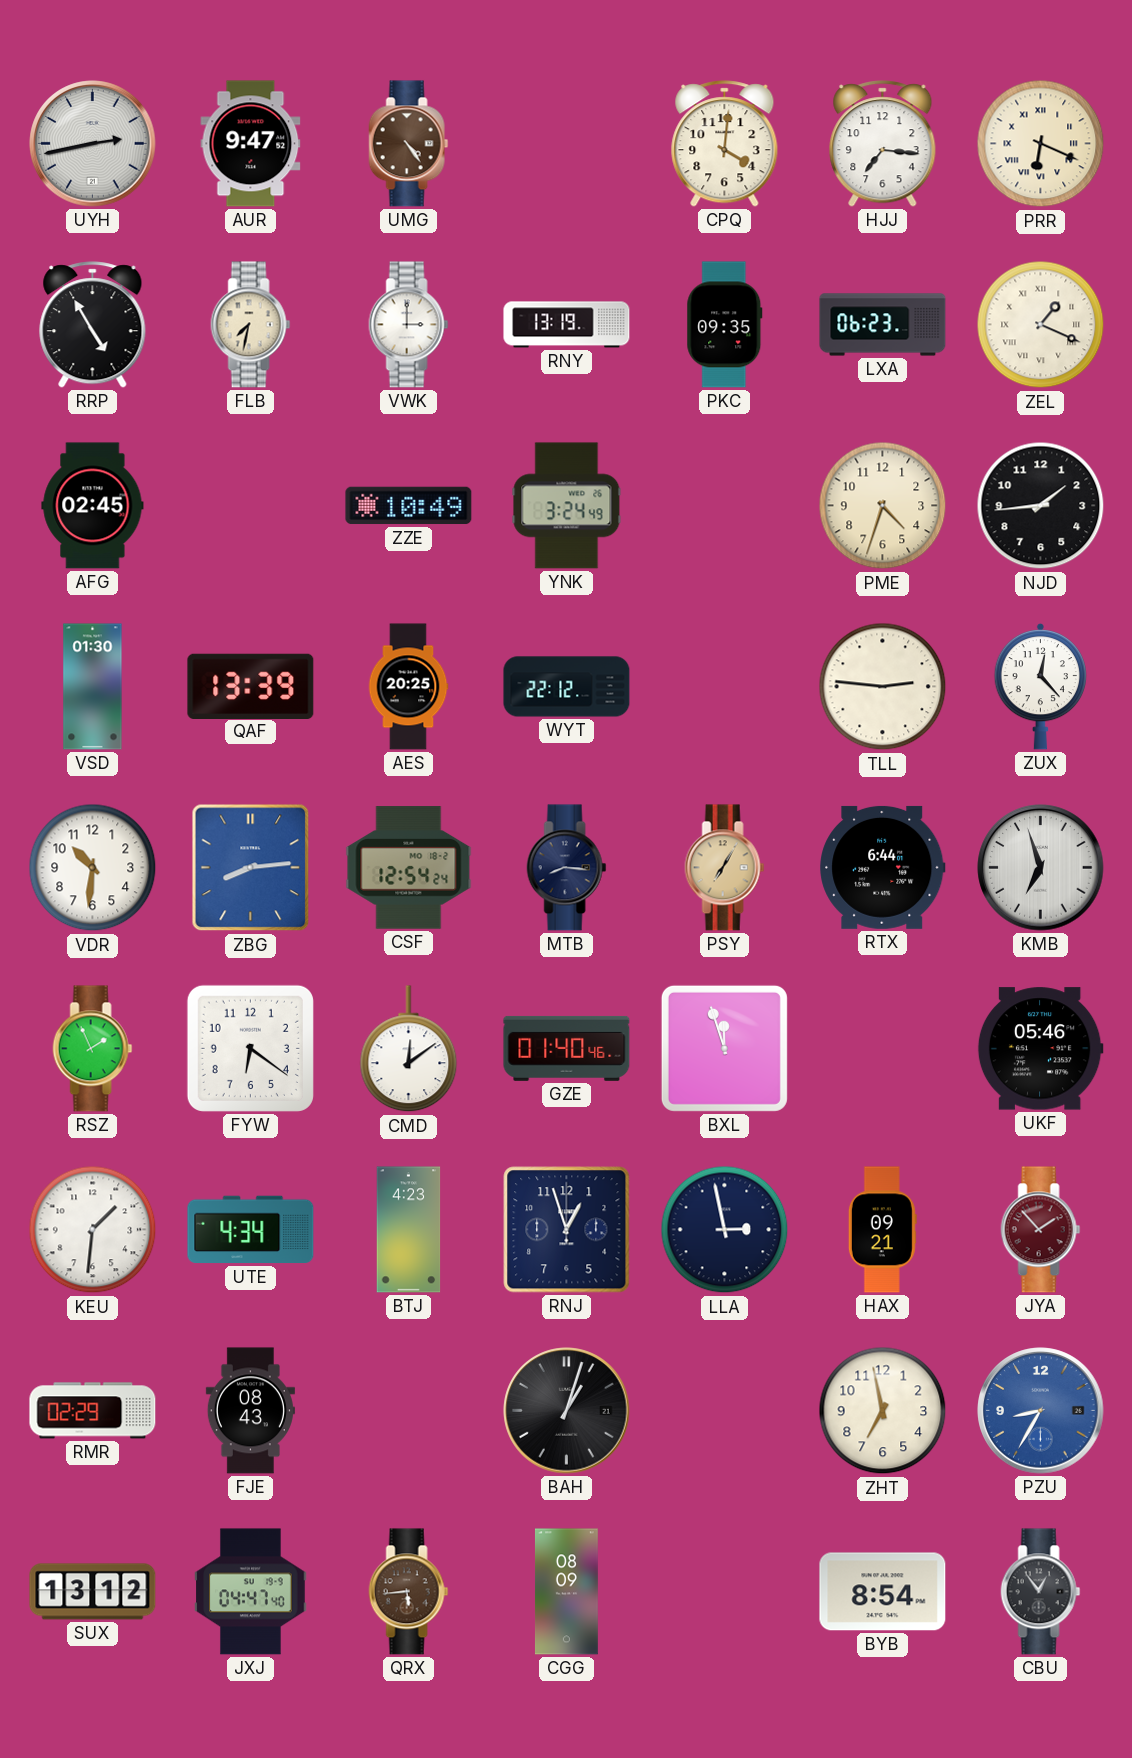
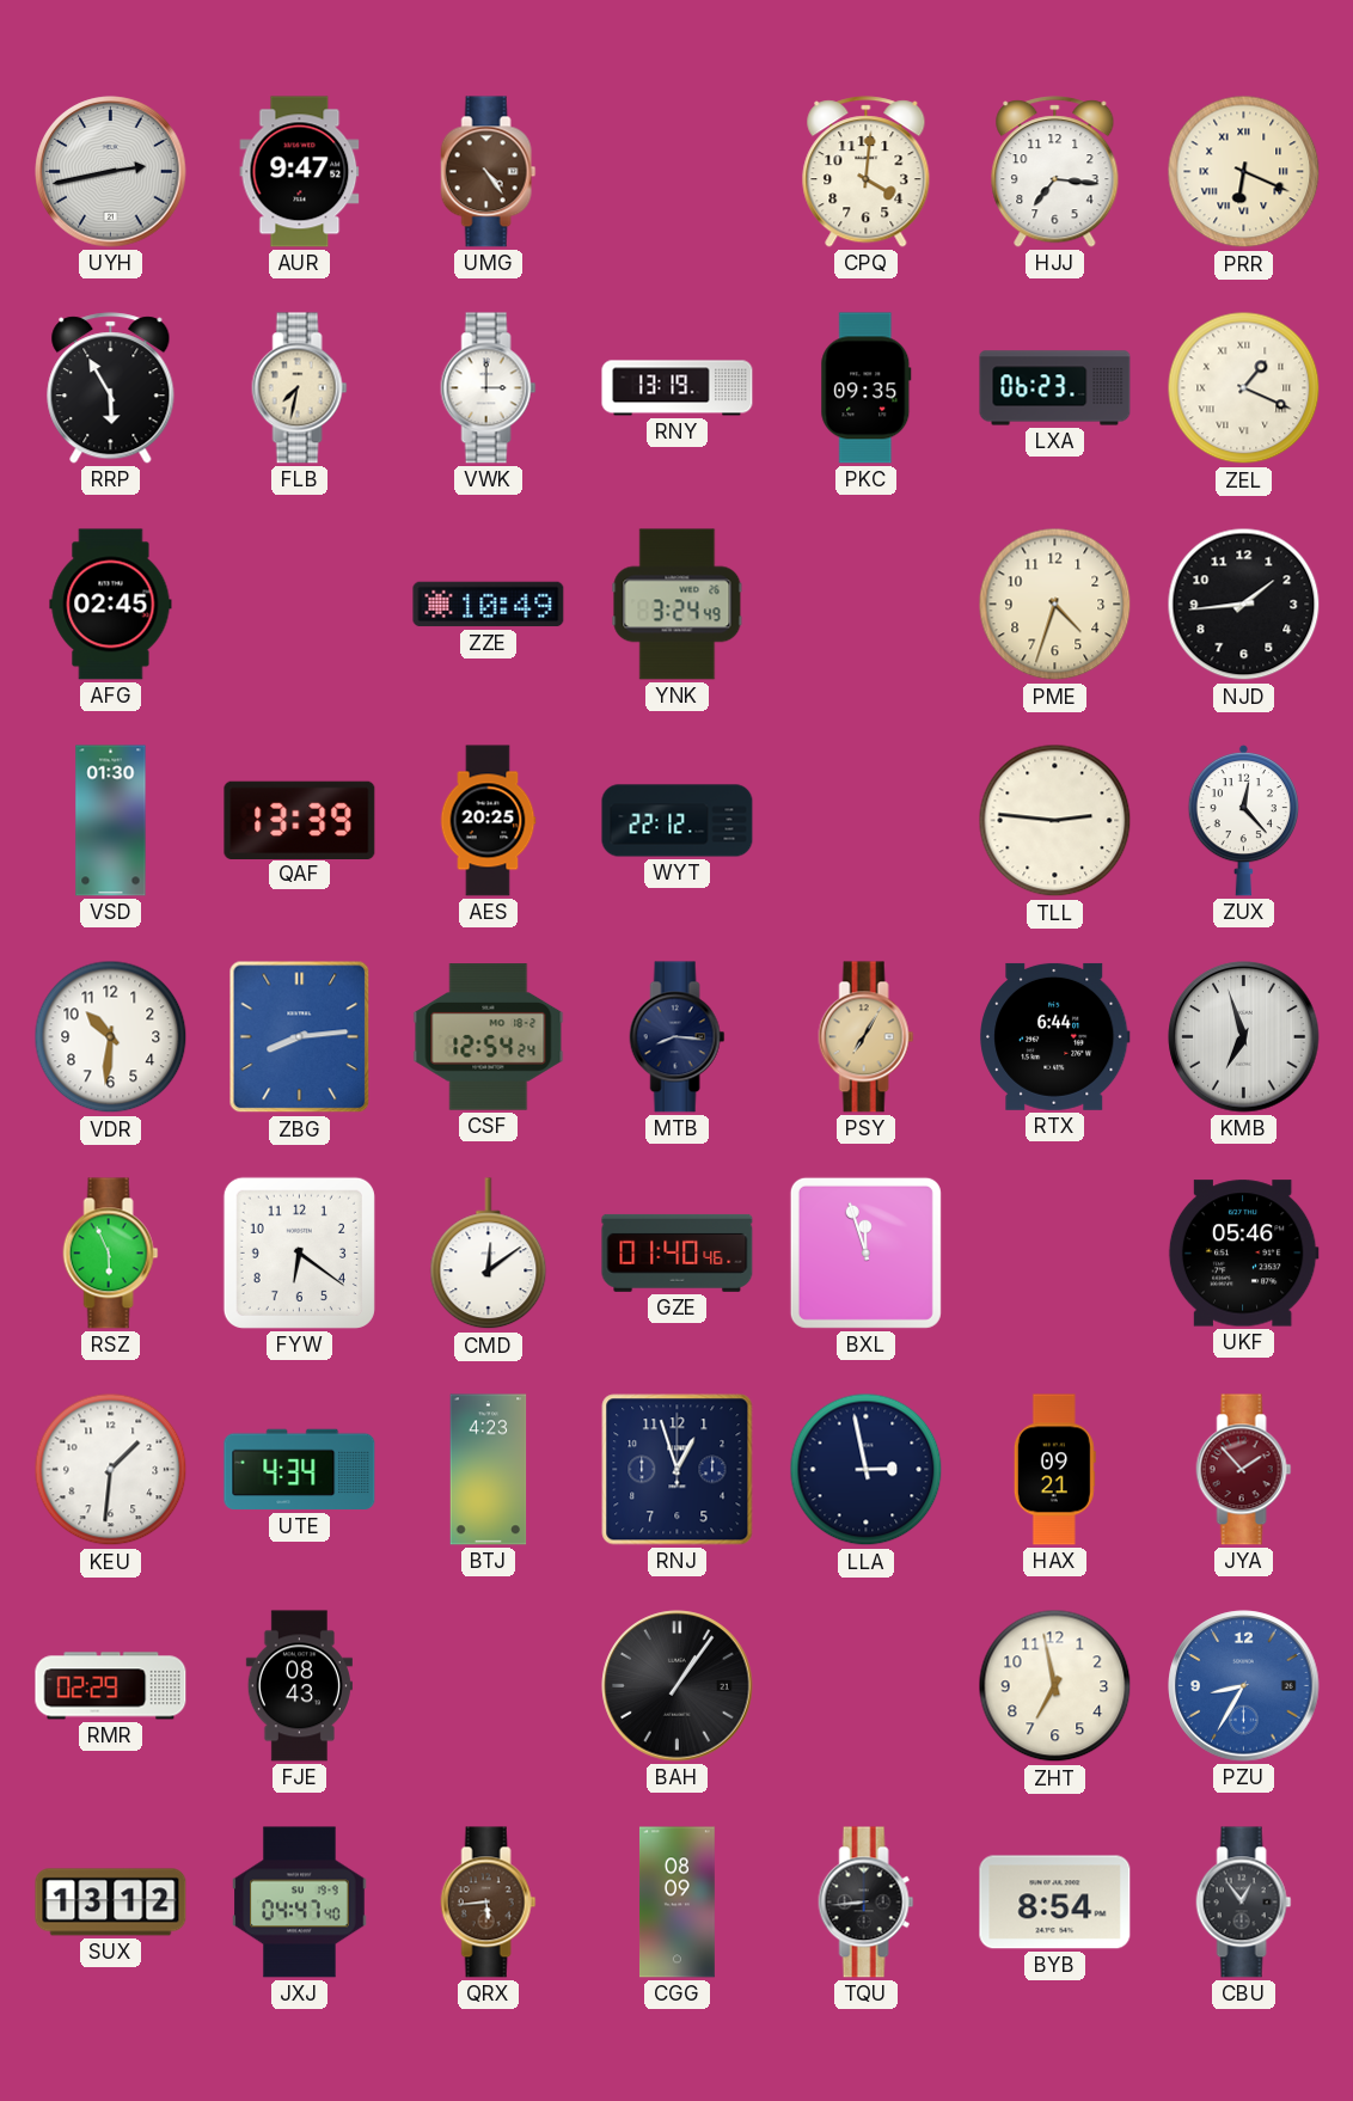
RRP: 4:55 -> 5:55
RSZ: 1:56 -> 5:56
BAH: 1:03 -> 1:06
TQU: none -> 8:44
